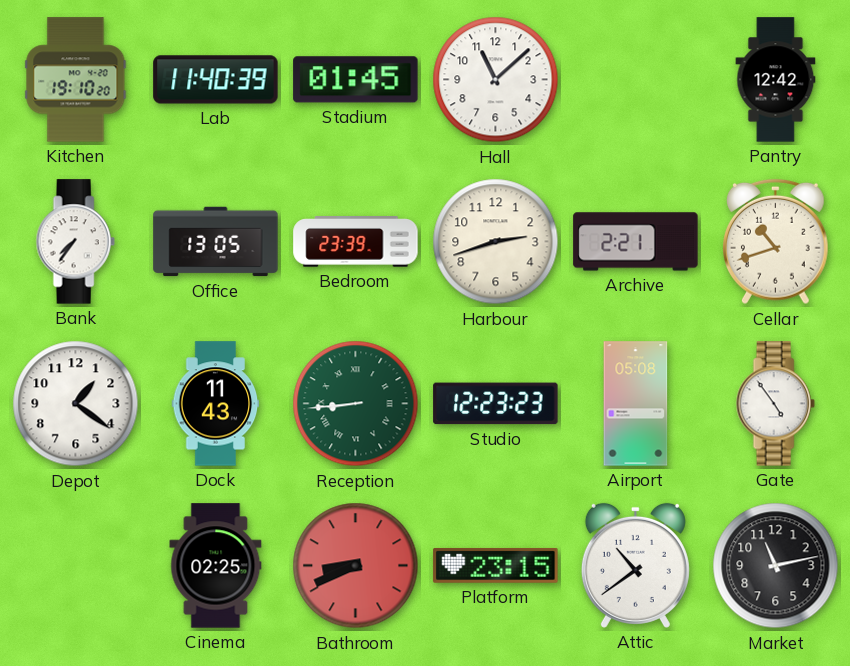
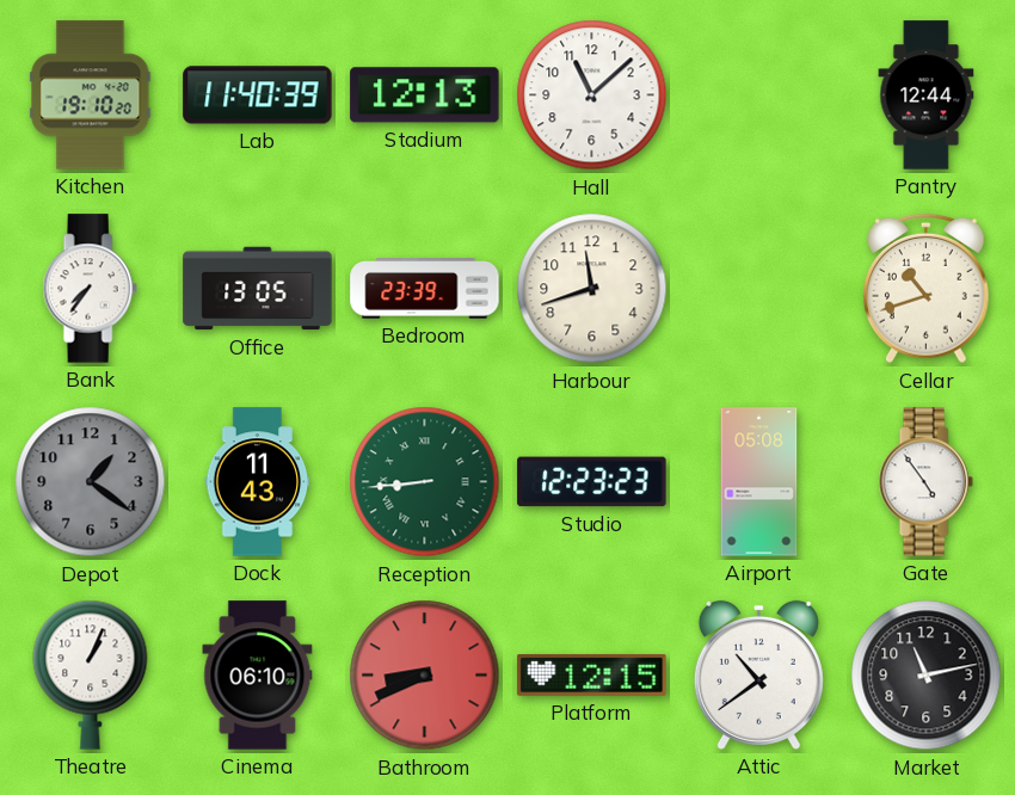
Stadium: 01:45 -> 12:13
Pantry: 12:42 -> 12:44
Harbour: 2:42 -> 11:42
Archive: 2:21 -> none
Depot dial: white -> grey
Theatre: none -> 1:04
Cinema: 02:25 -> 06:10
Platform: 23:15 -> 12:15
